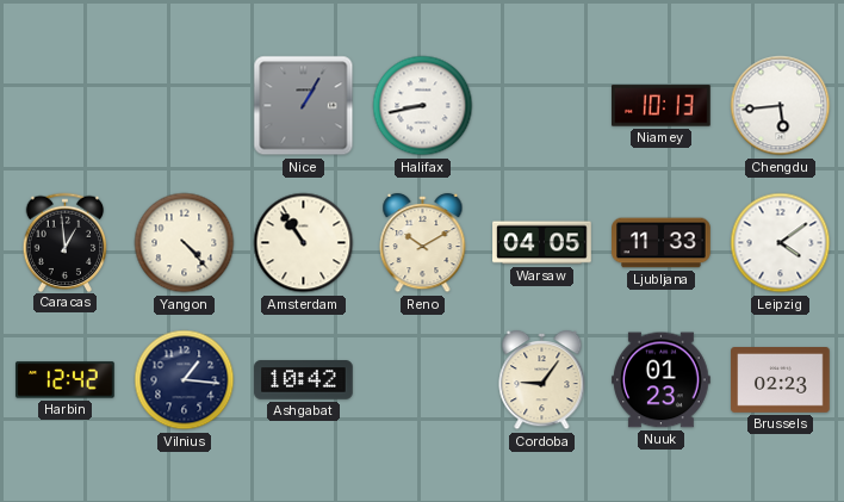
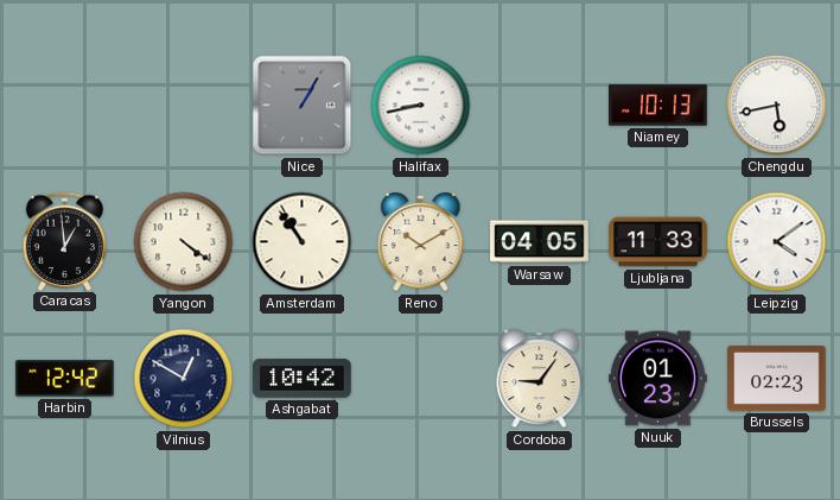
Chengdu: 5:44 -> 5:43
Yangon: 4:23 -> 4:21
Vilnius: 1:16 -> 12:50
